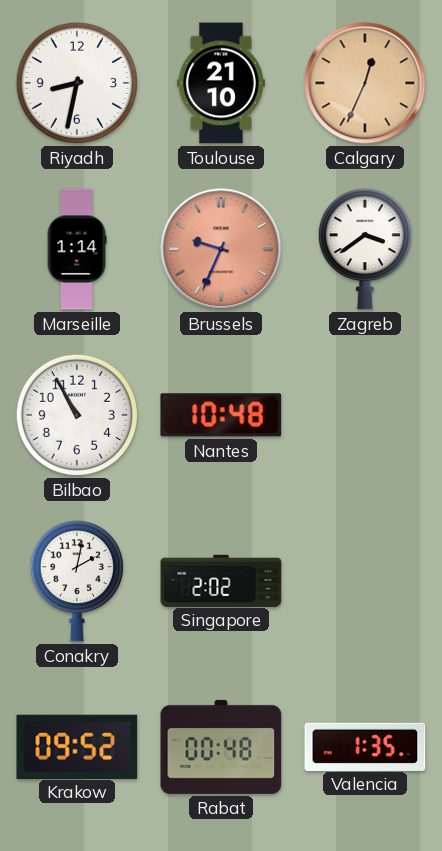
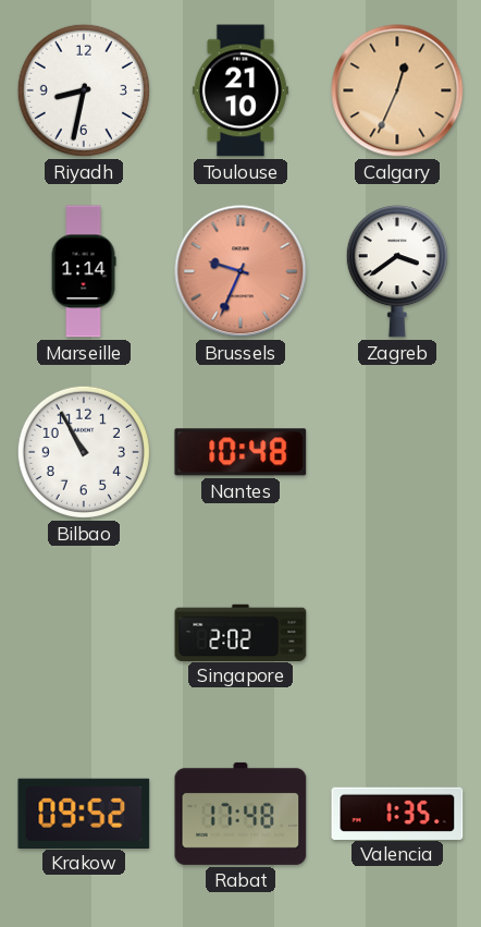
Conakry: 2:02 -> none
Rabat: 00:48 -> 17:48
